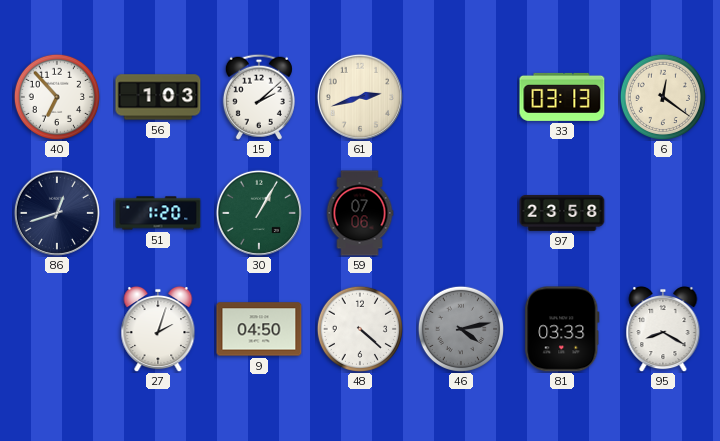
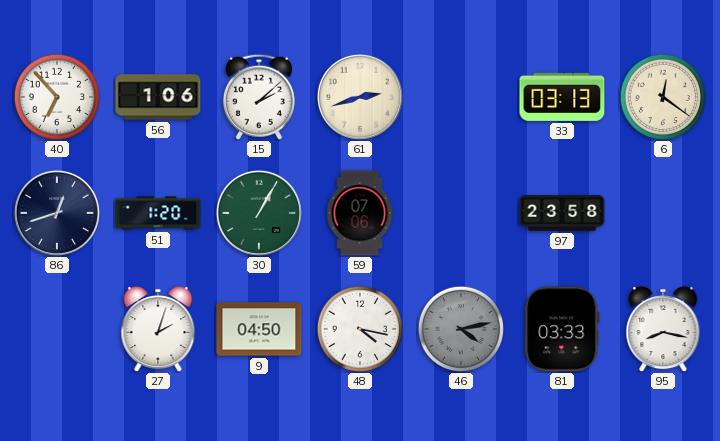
56: 1:03 -> 1:06
48: 4:22 -> 4:17
95: 8:20 -> 8:17
